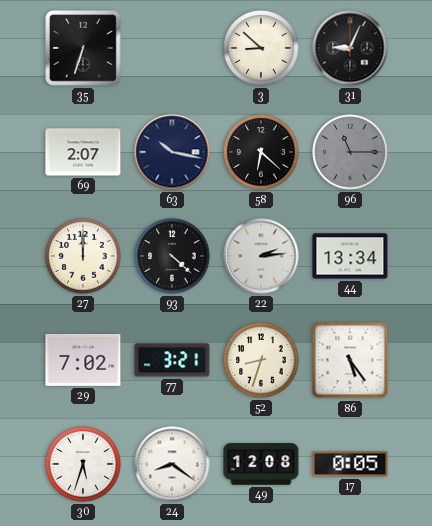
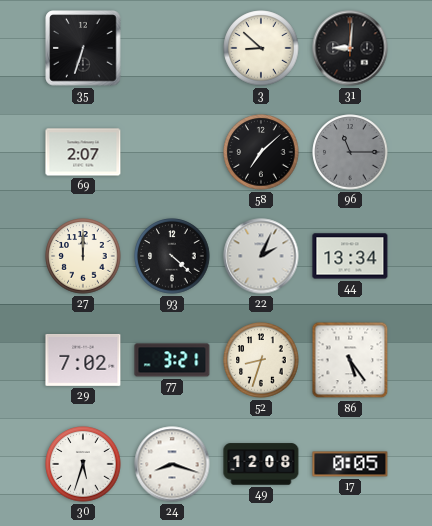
31: 9:04 -> 9:01
63: 10:17 -> none
58: 6:22 -> 7:08
22: 2:14 -> 2:04
24: 8:21 -> 8:18
